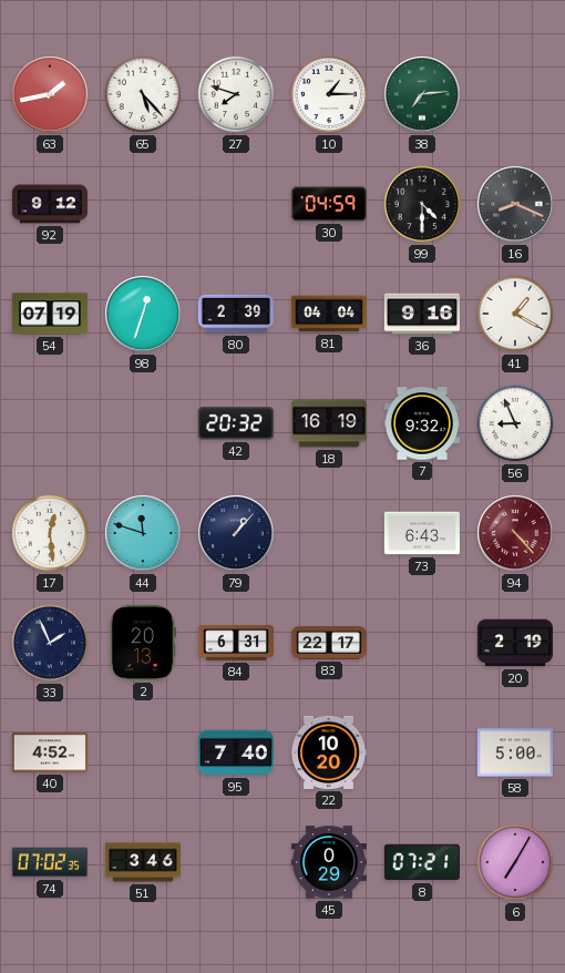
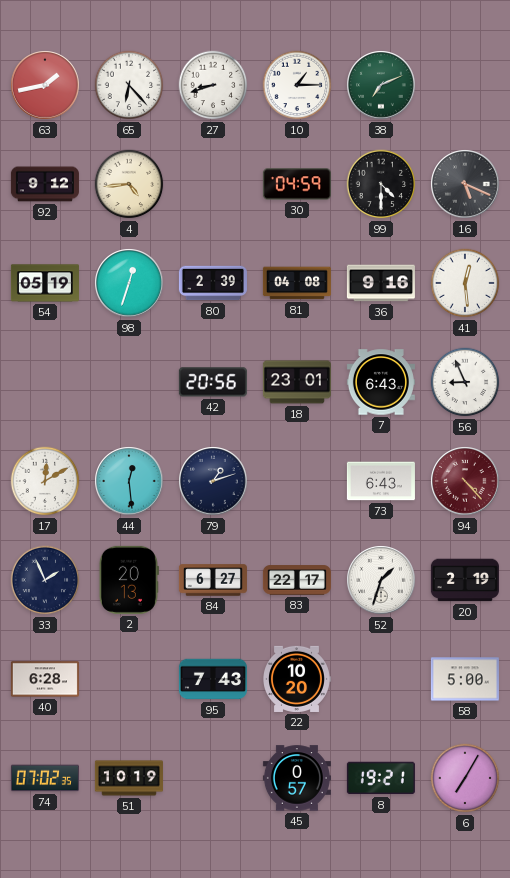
65: 5:23 -> 6:23
27: 7:48 -> 8:42
38: 7:14 -> 7:11
4: none -> 4:44
16: 8:19 -> 5:19
54: 07:19 -> 05:19
81: 04:04 -> 04:08
41: 1:20 -> 12:29
42: 20:32 -> 20:56
18: 16:19 -> 23:01
7: 9:32 -> 6:43
17: 12:29 -> 12:10
44: 11:48 -> 12:29
79: 1:07 -> 1:12
84: 6:31 -> 6:27
52: none -> 1:33
40: 4:52 -> 6:28
95: 7:40 -> 7:43
51: 3:46 -> 10:19
45: 0:29 -> 0:57
8: 07:21 -> 19:21
